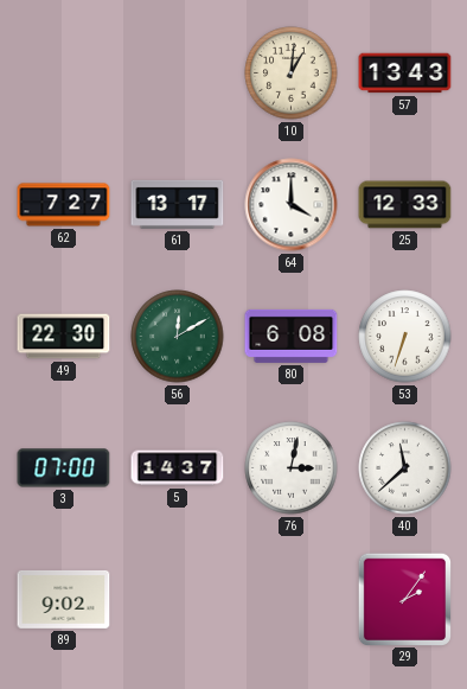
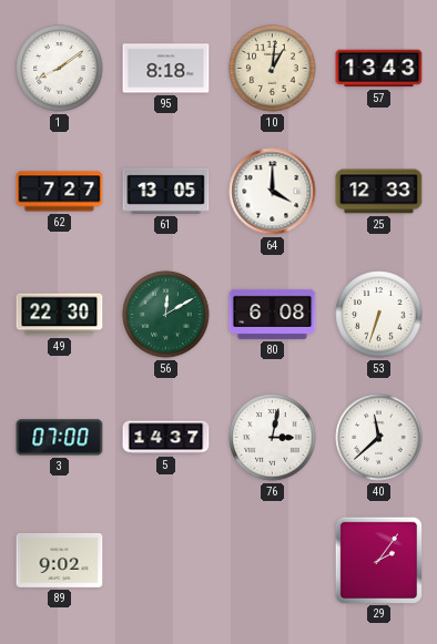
1: none -> 8:09
95: none -> 8:18
61: 13:17 -> 13:05
